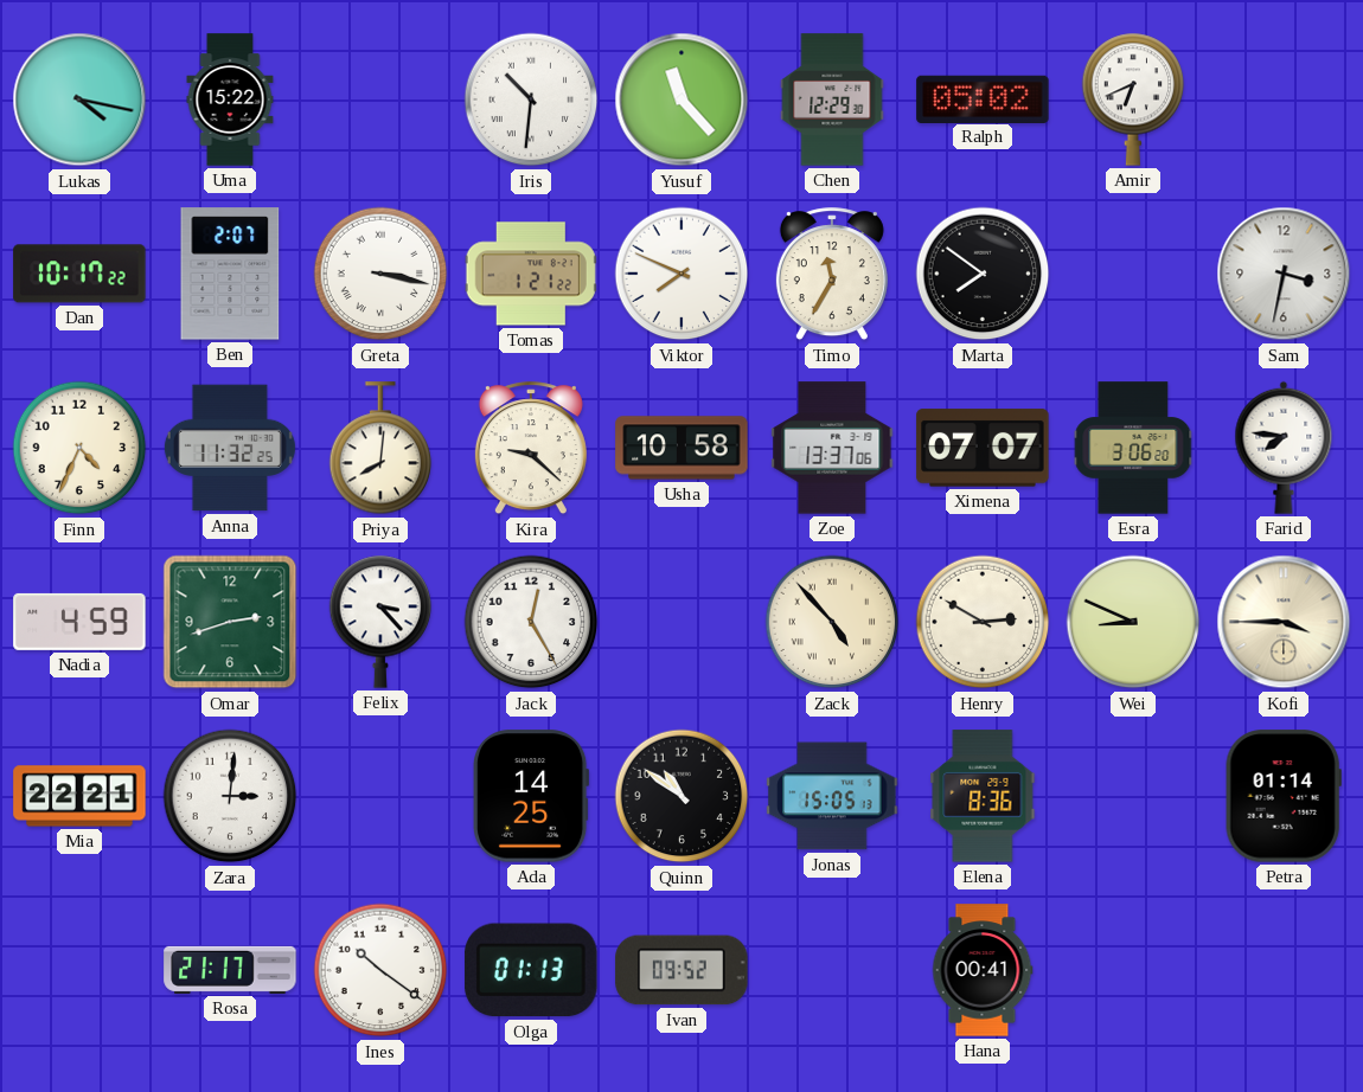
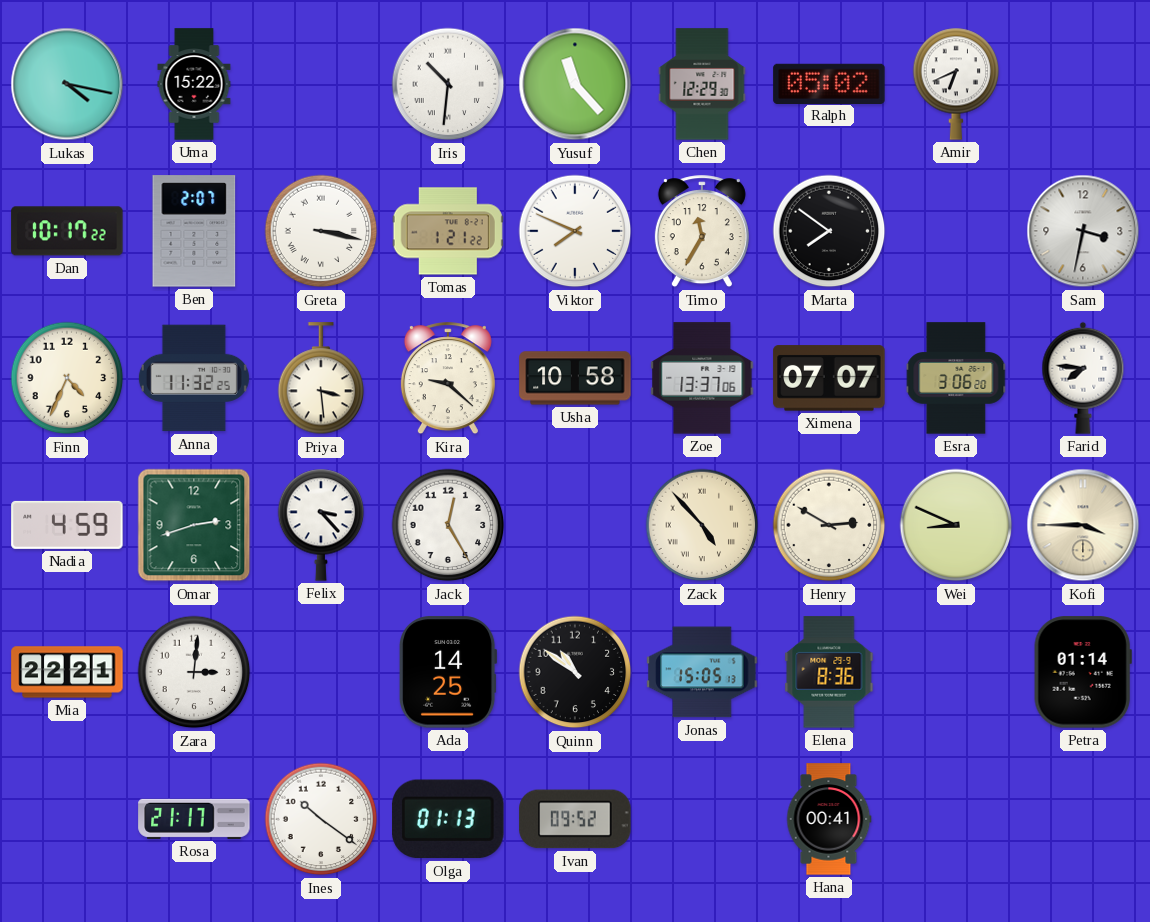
Priya: 8:01 -> 3:29
